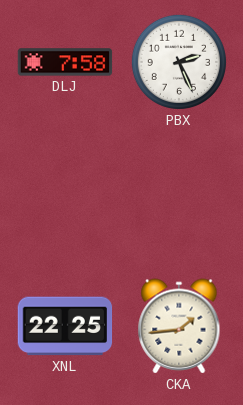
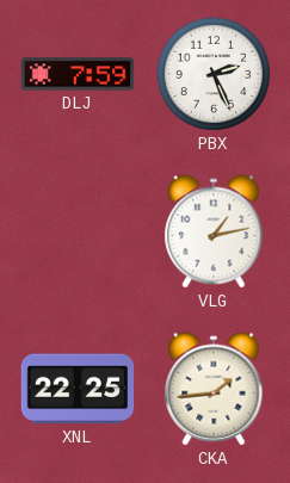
DLJ: 7:58 -> 7:59
VLG: none -> 1:13
